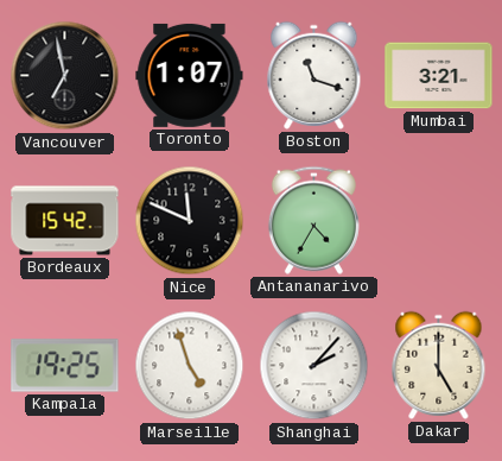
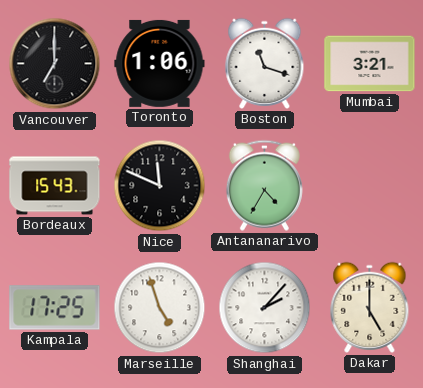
Vancouver: 6:58 -> 7:00
Toronto: 1:07 -> 1:06
Bordeaux: 15:42 -> 15:43
Kampala: 19:25 -> 17:25
